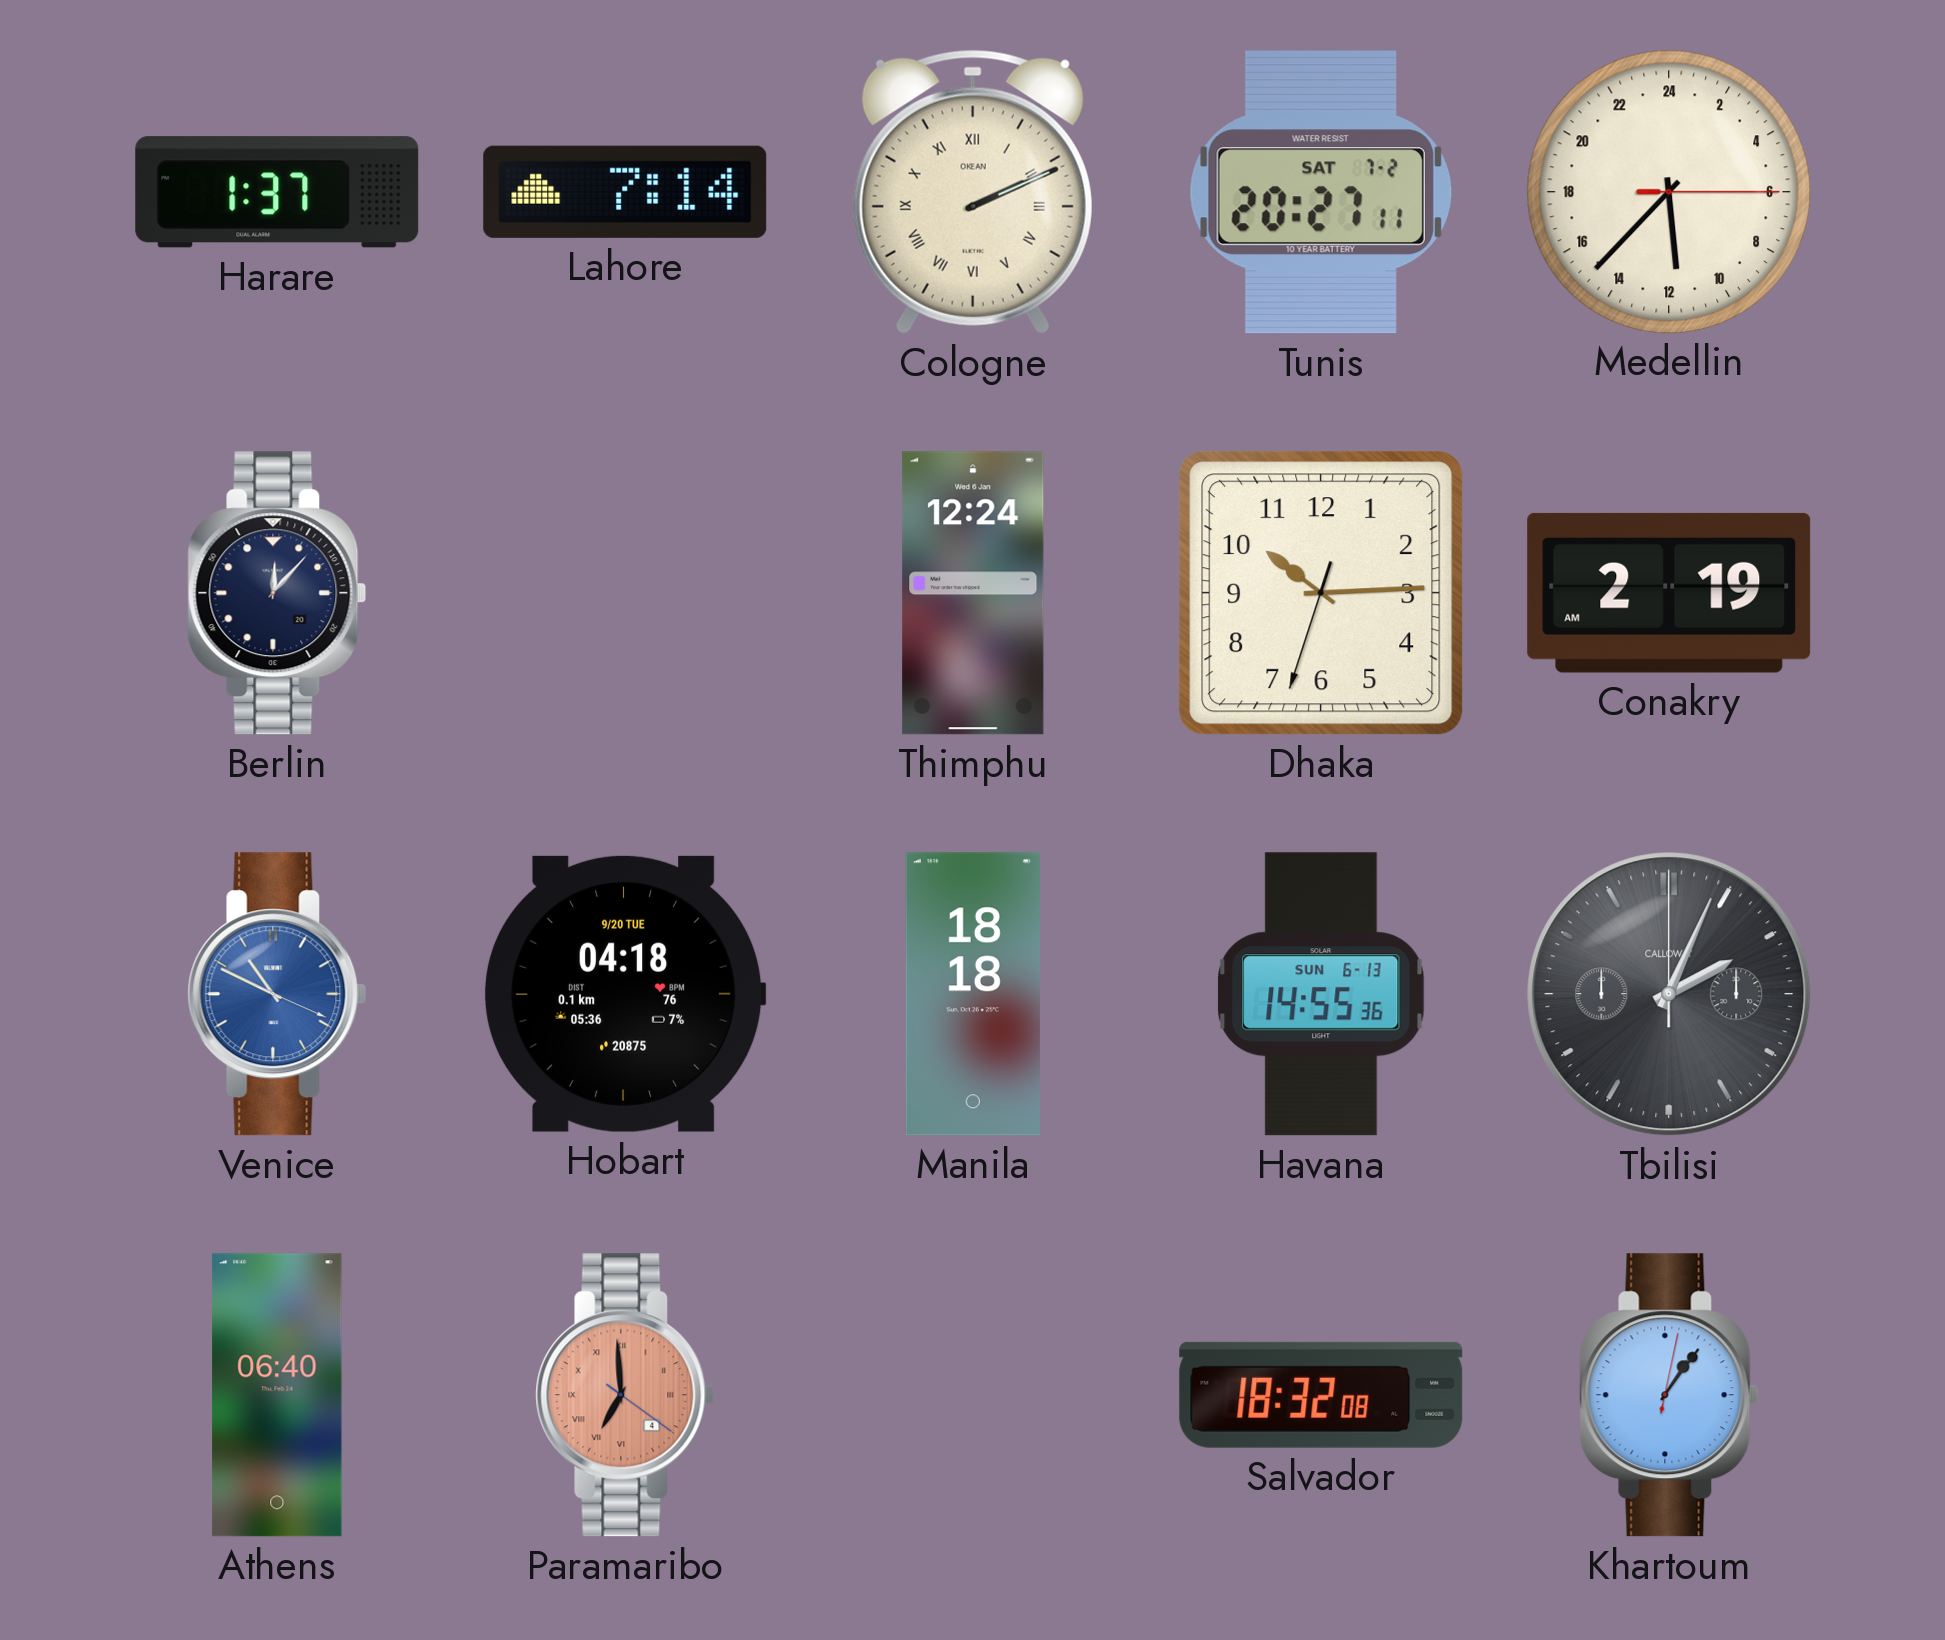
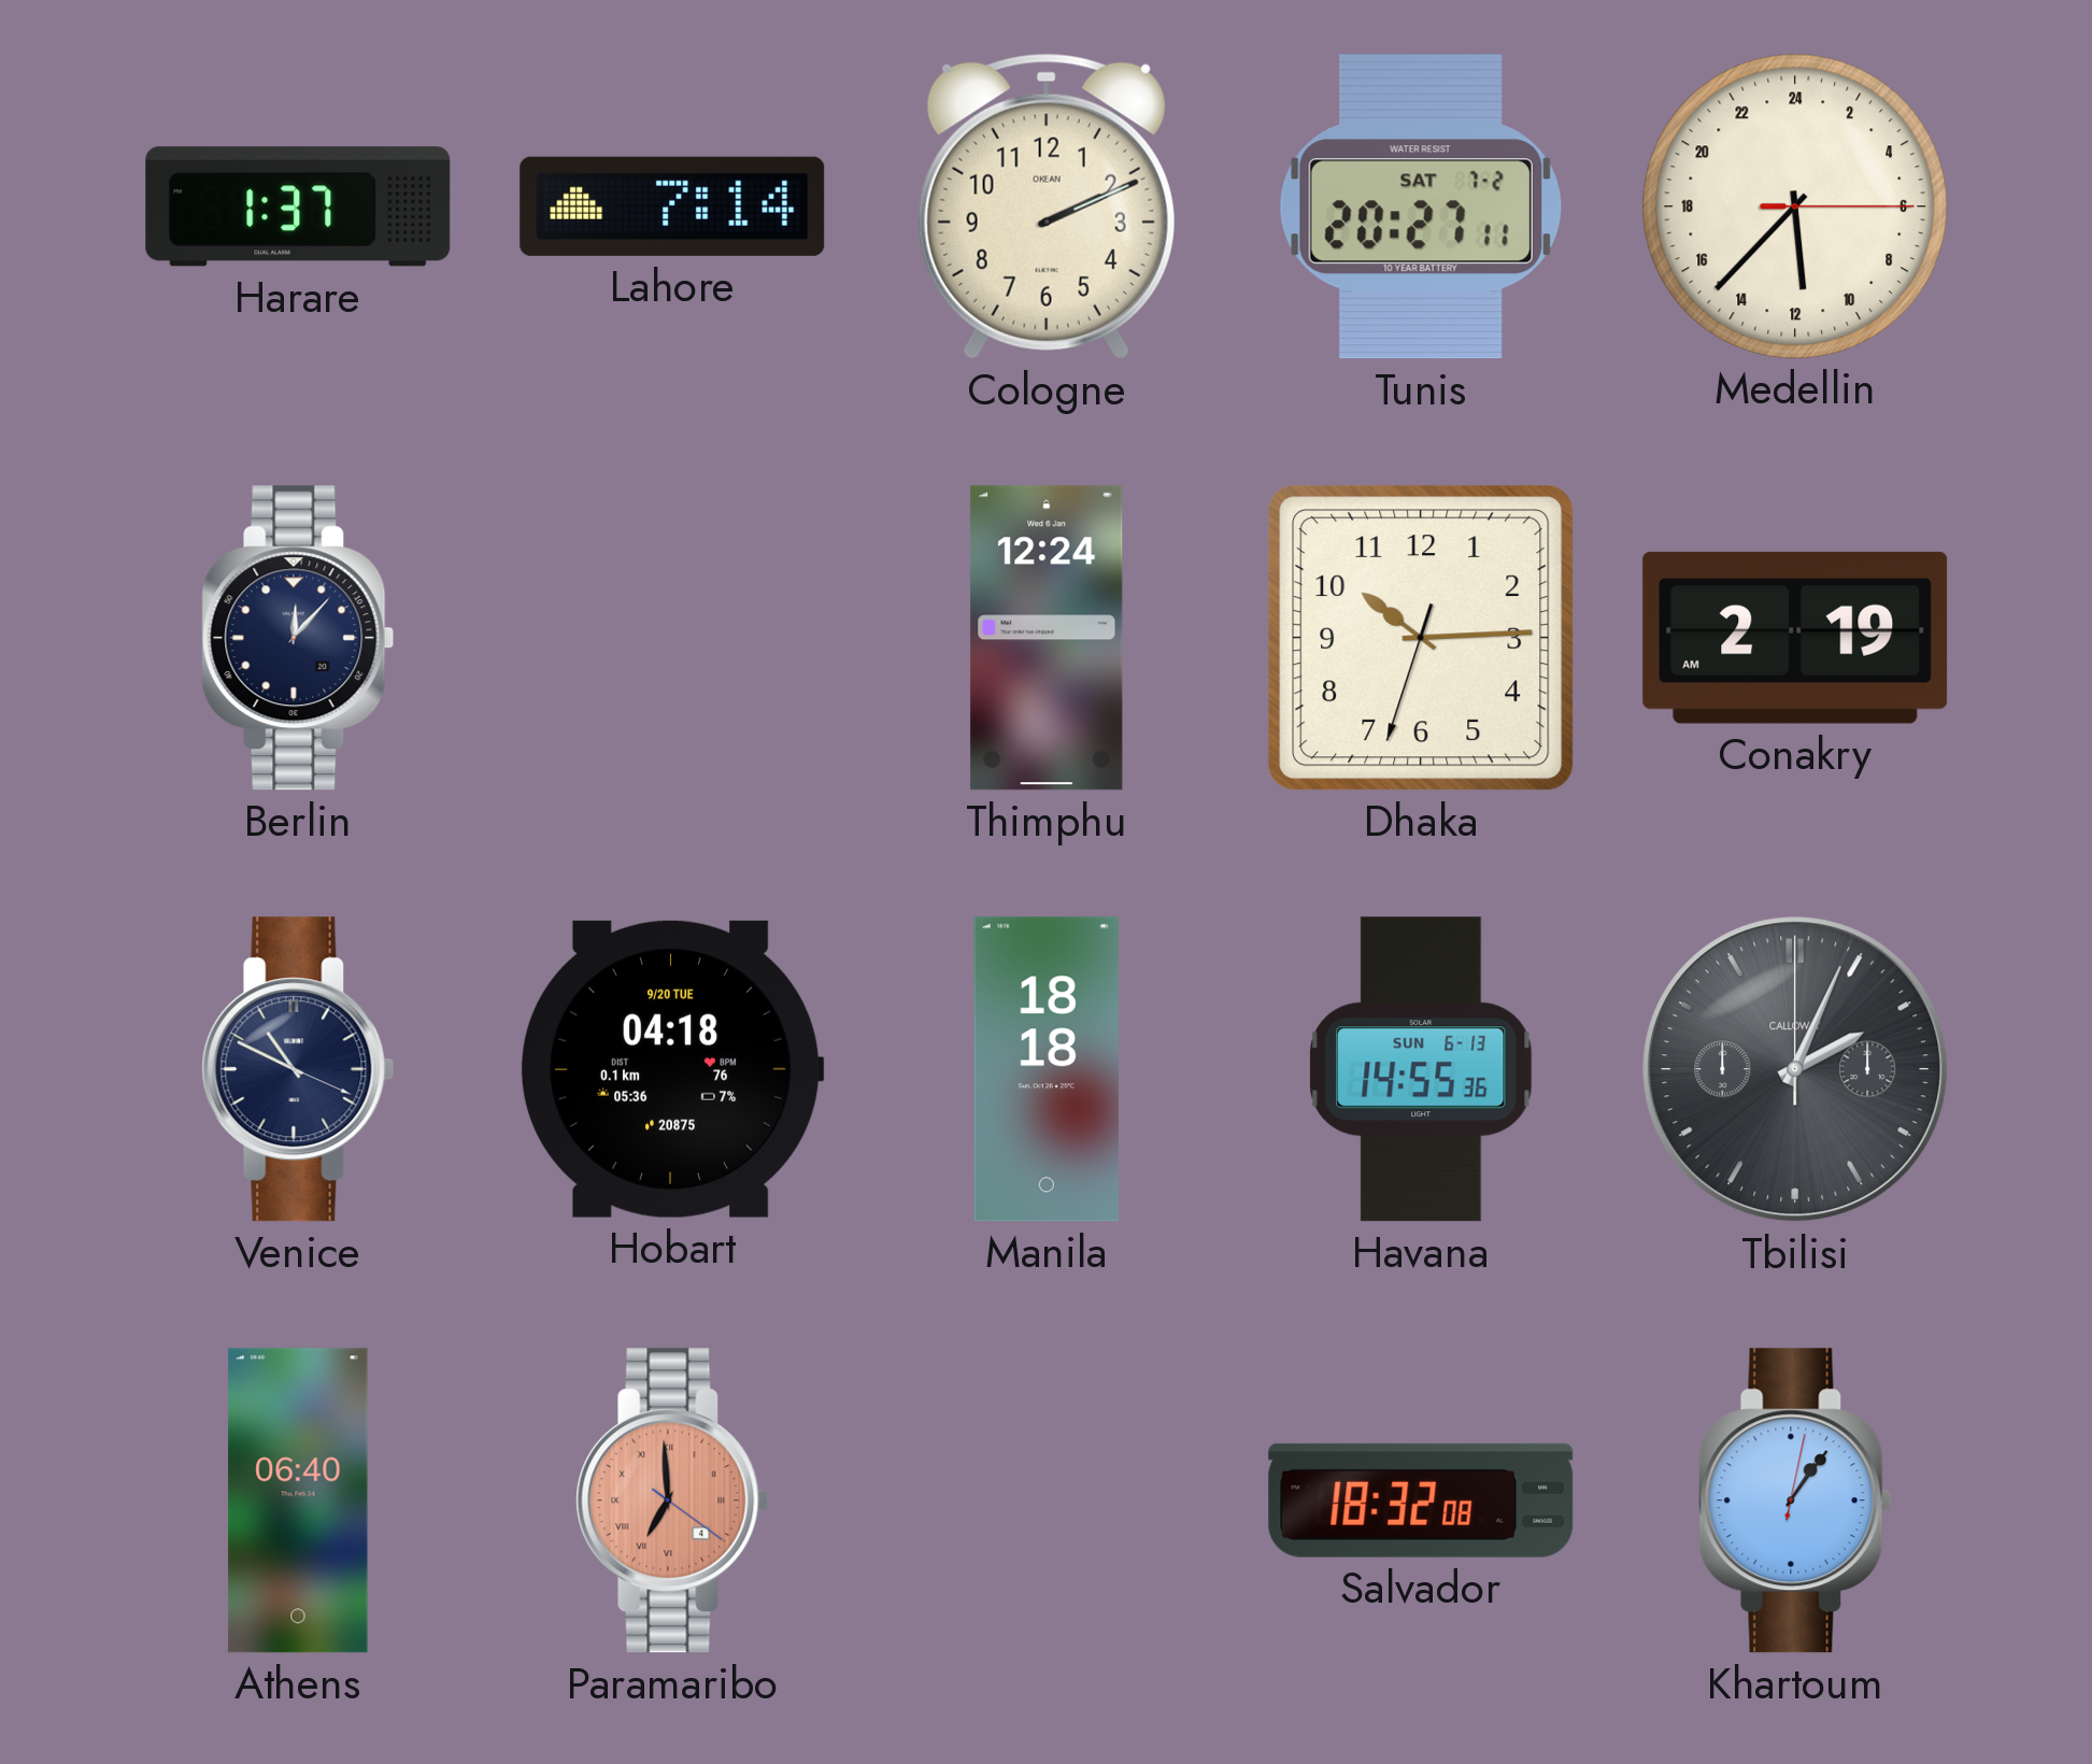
Cologne numerals: Roman -> Arabic
Venice dial: blue -> navy
